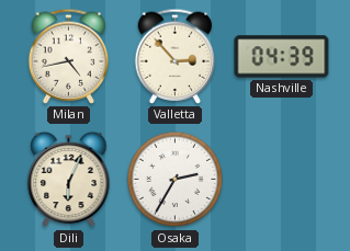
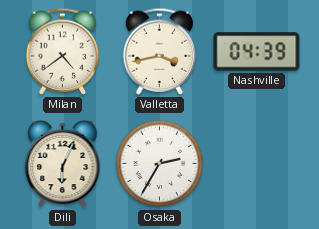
Milan: 4:43 -> 4:39
Valletta: 2:53 -> 3:43
